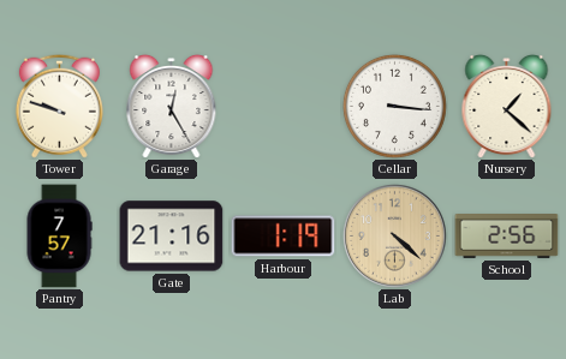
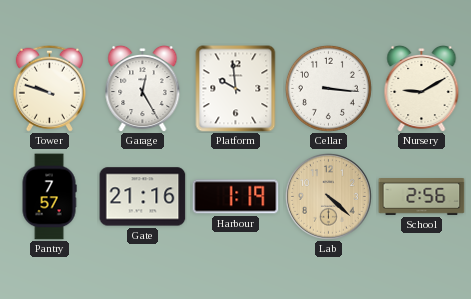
Platform: none -> 9:59
Nursery: 1:22 -> 9:10
